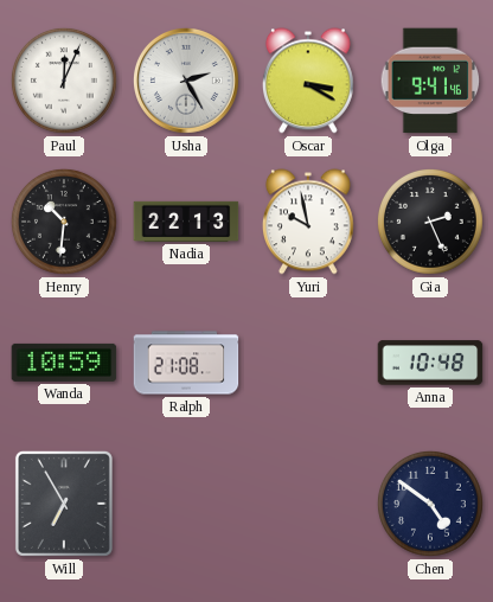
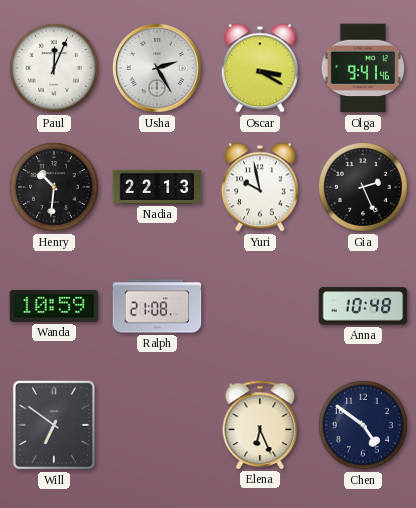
Will: 6:55 -> 6:51
Elena: none -> 6:26
